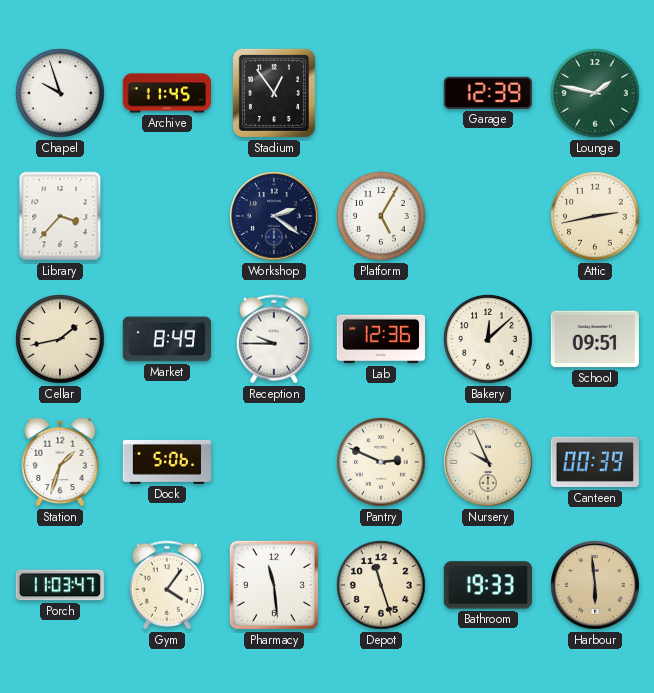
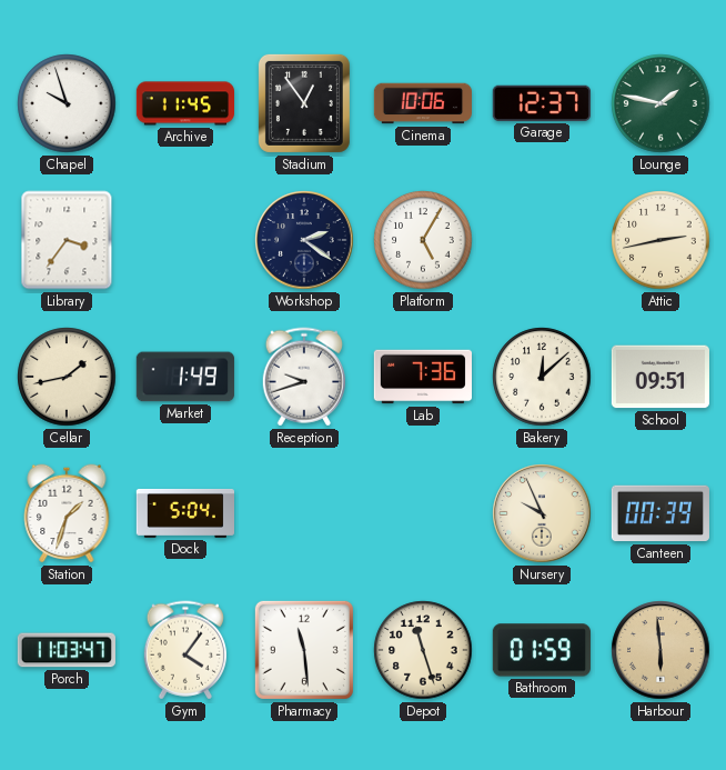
Cinema: none -> 10:06
Garage: 12:39 -> 12:37
Library: 3:37 -> 3:36
Market: 8:49 -> 1:49
Reception: 9:45 -> 9:42
Lab: 12:36 -> 7:36
Dock: 5:06 -> 5:04
Pantry: 2:49 -> none
Bathroom: 19:33 -> 01:59
